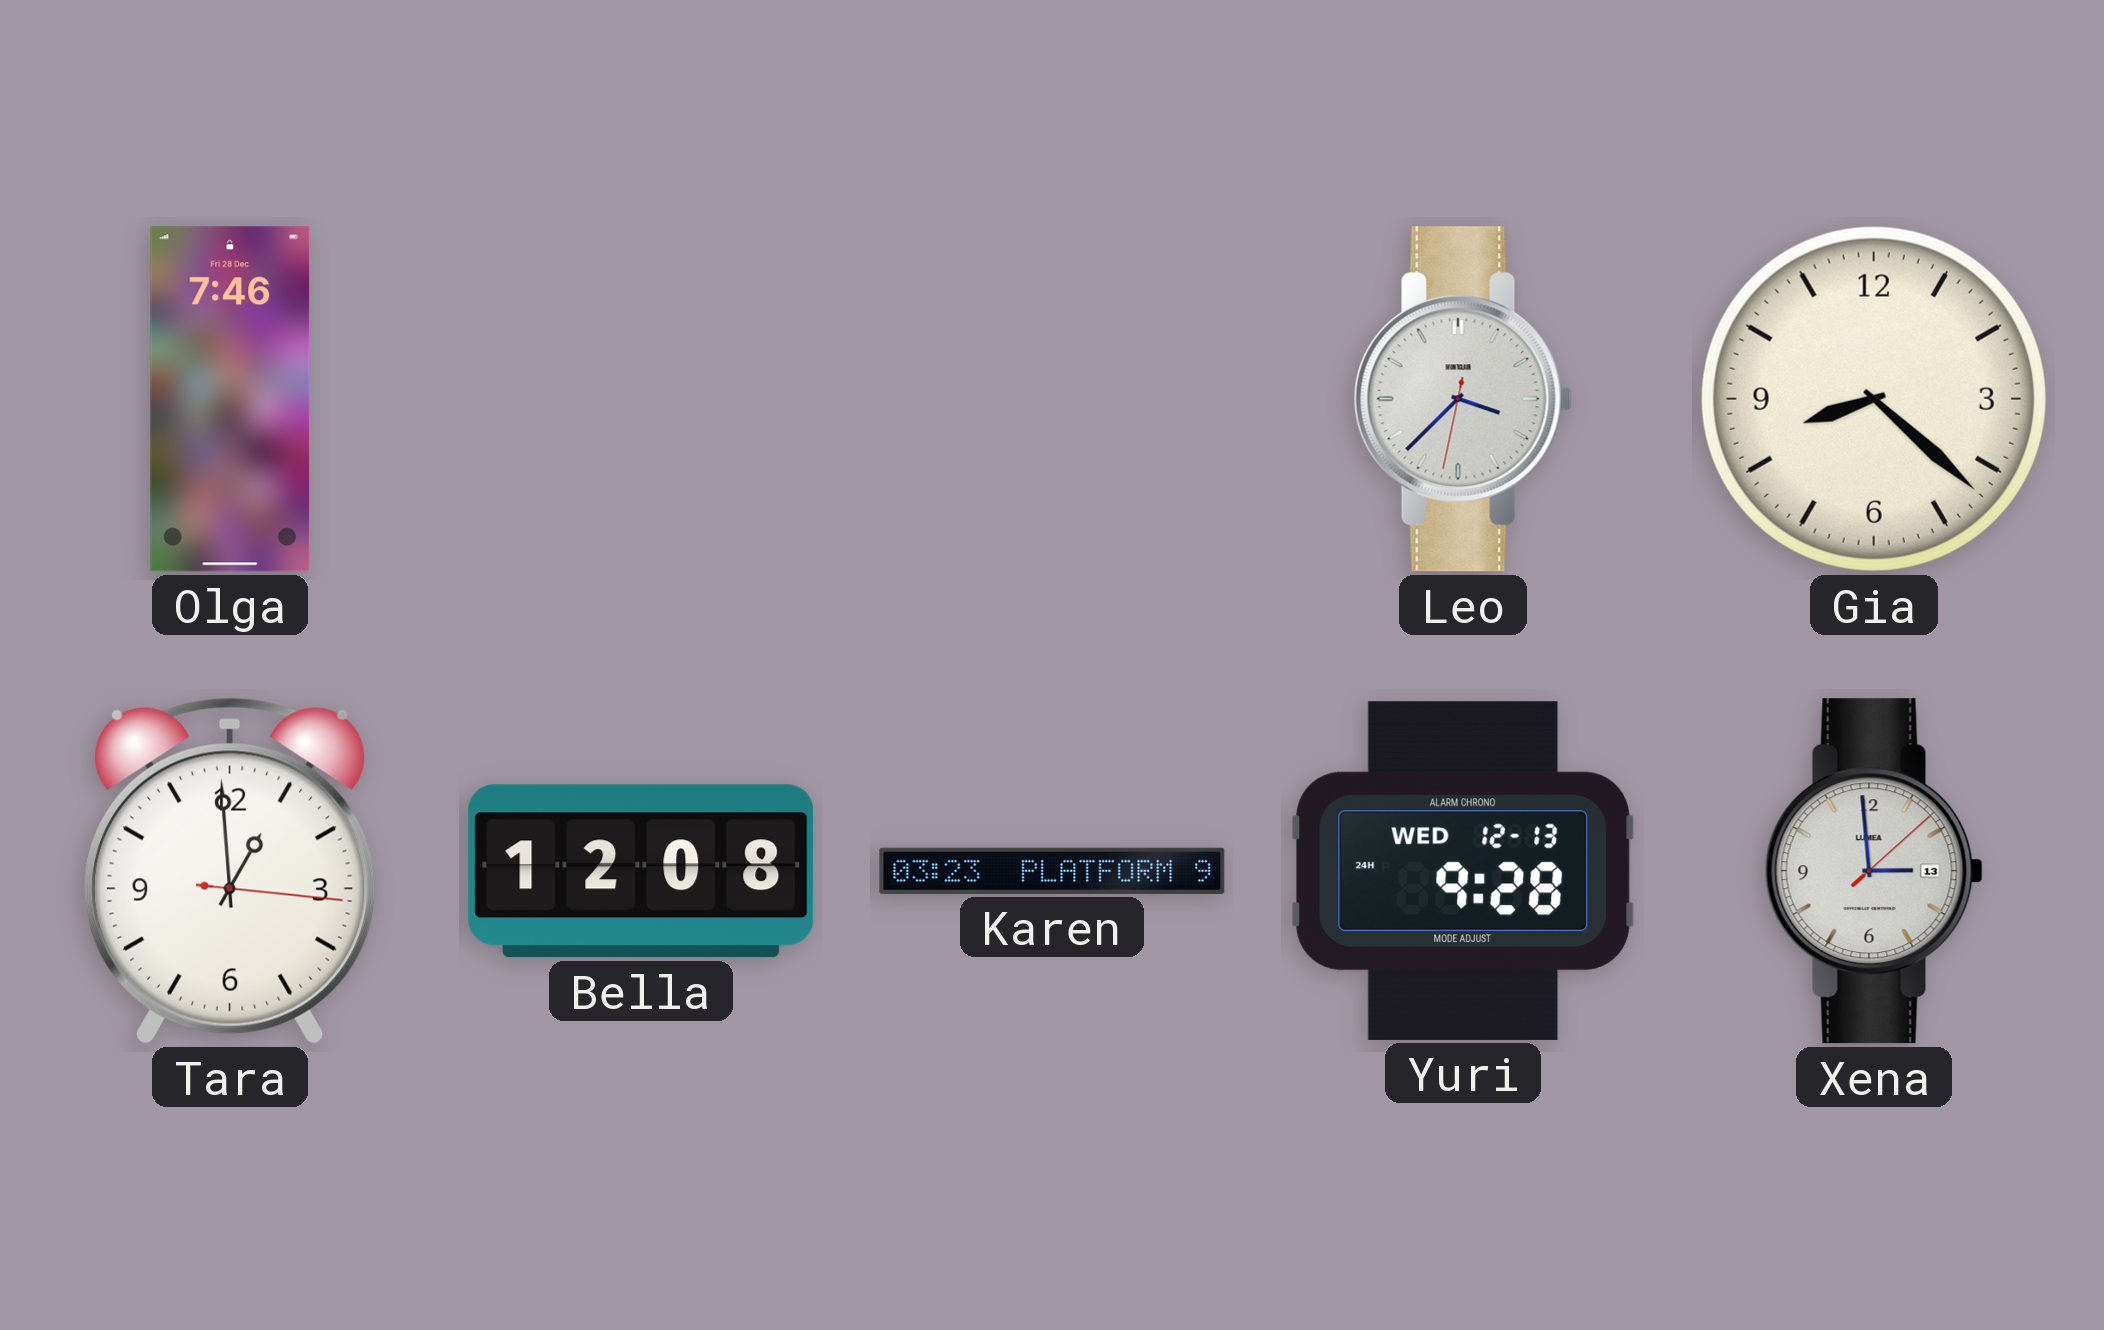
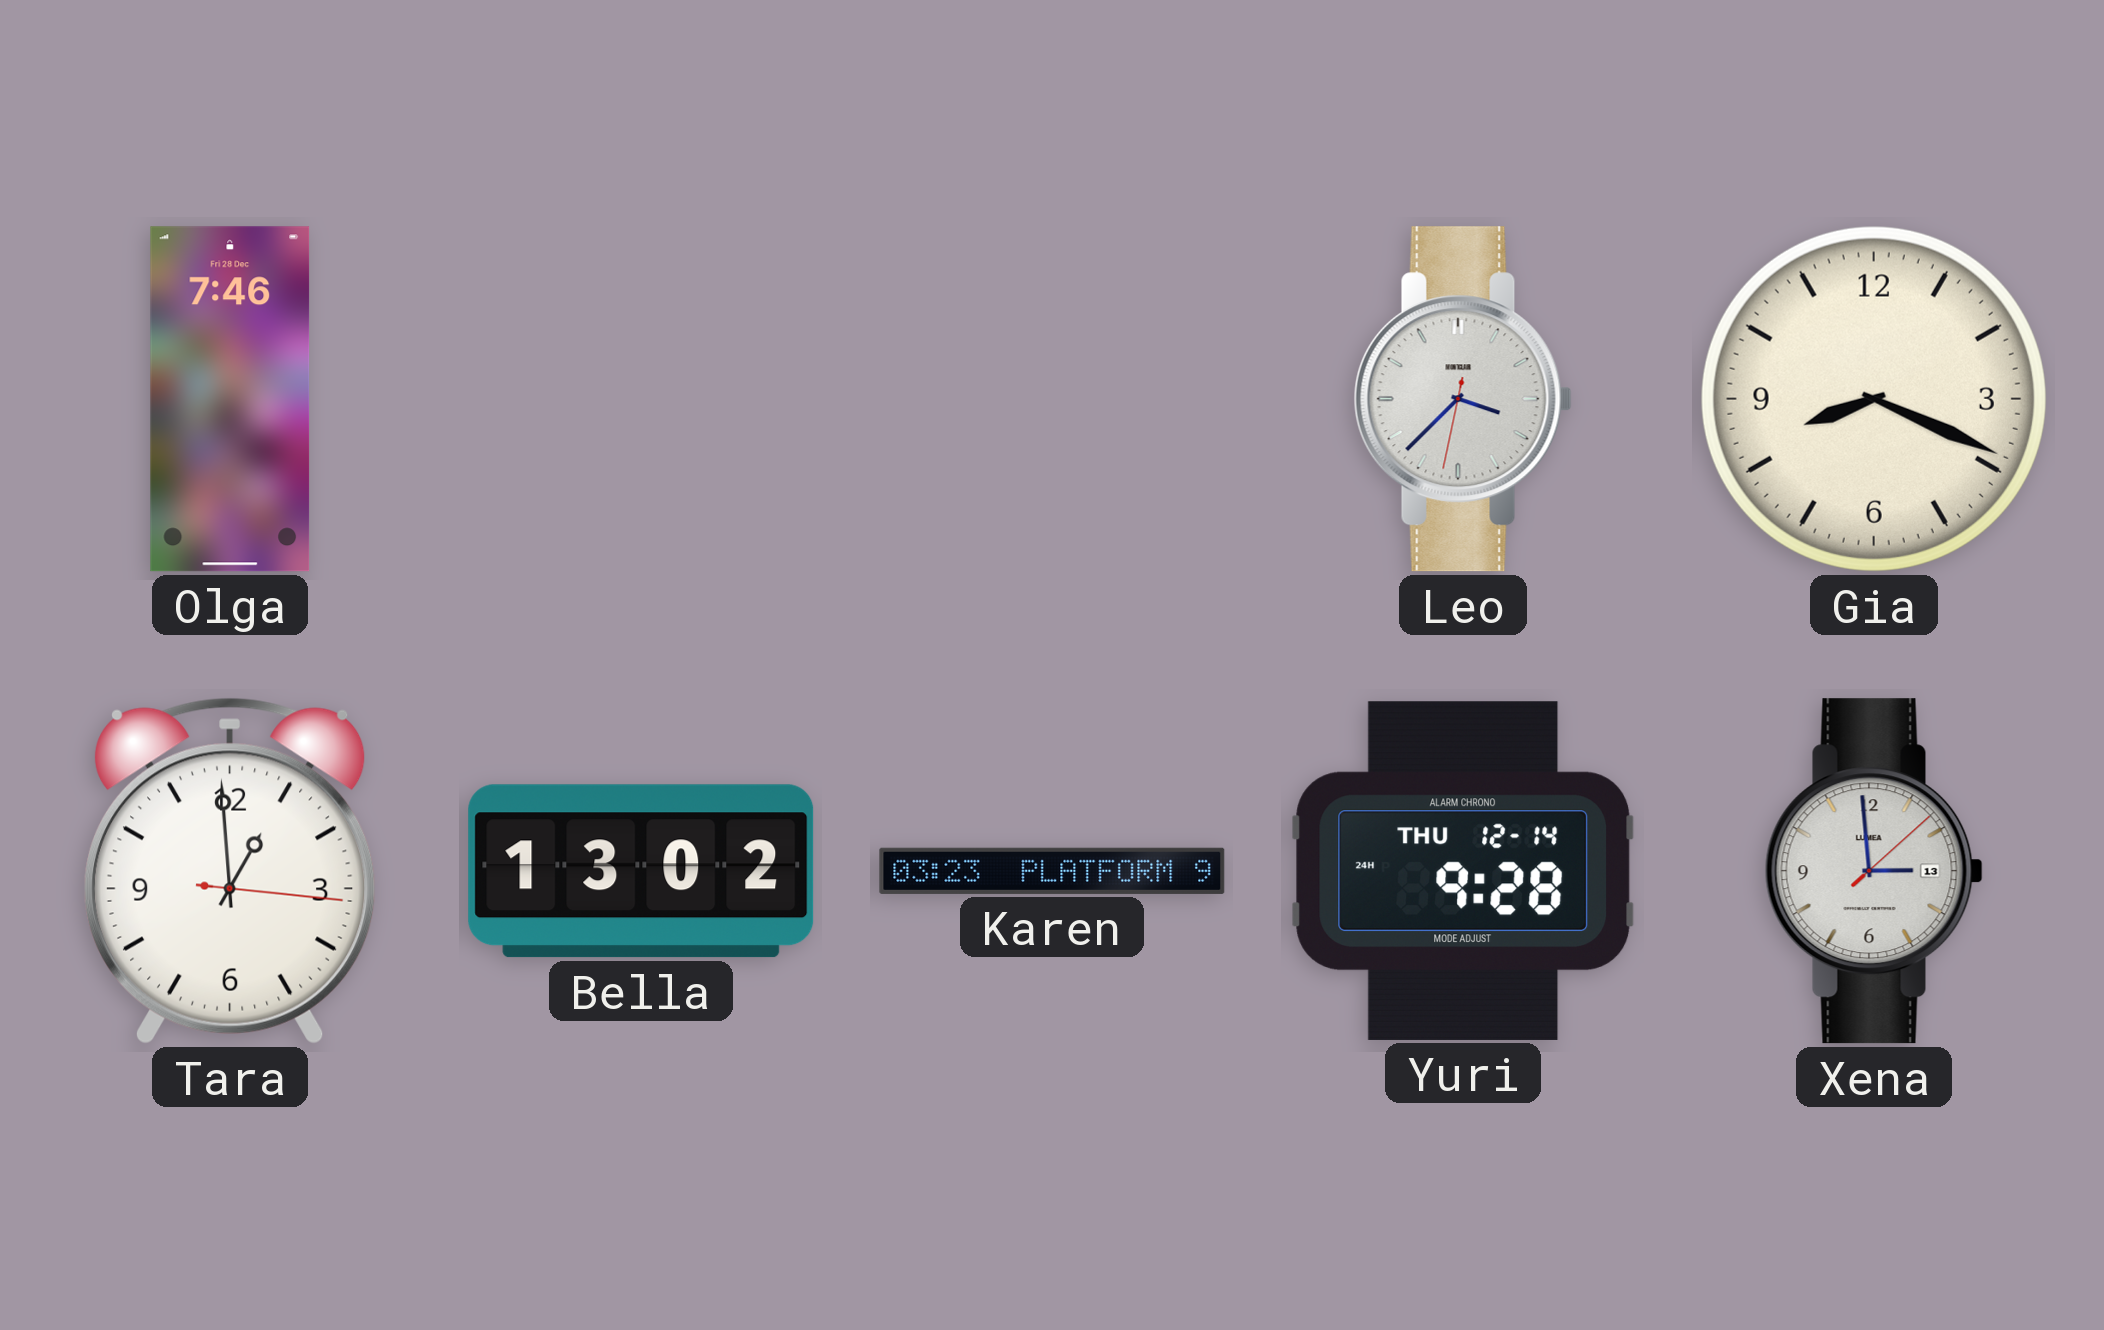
Gia: 8:22 -> 8:19
Bella: 12:08 -> 13:02
Yuri date: WED 12-13 -> THU 12-14
